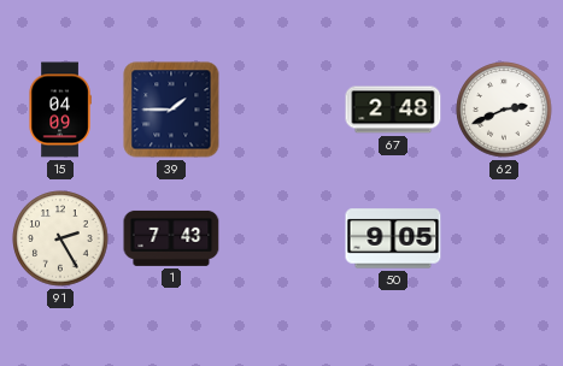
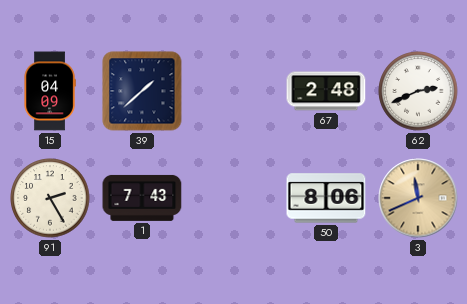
39: 1:45 -> 1:38
50: 9:05 -> 8:06
3: none -> 11:41
